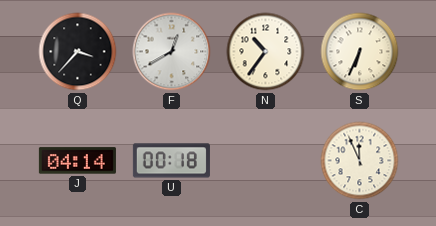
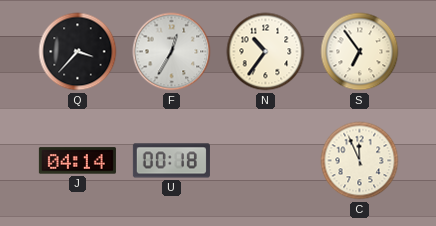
F: 12:40 -> 12:35
S: 6:34 -> 6:54
